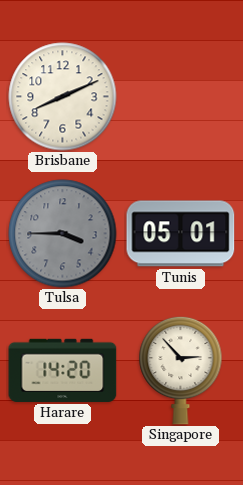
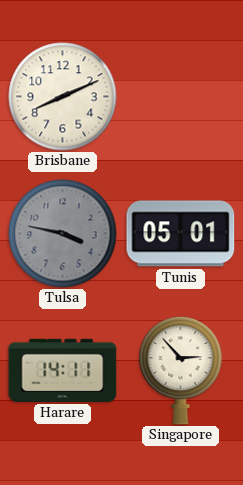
Tulsa: 3:45 -> 3:47
Harare: 14:20 -> 14:11
